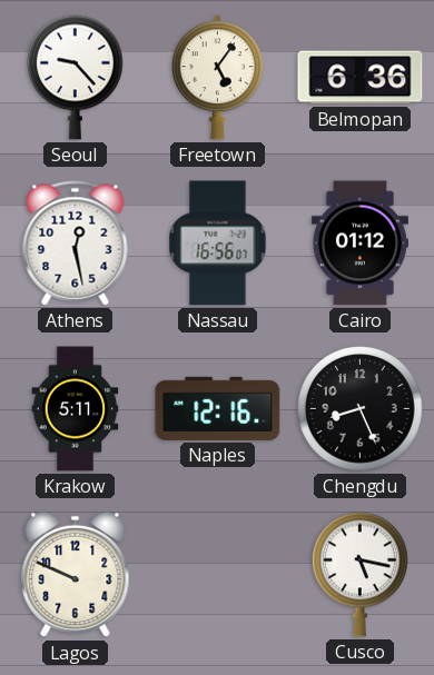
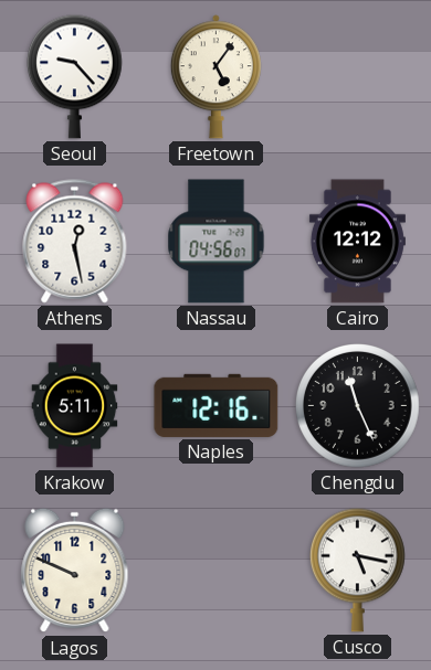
Belmopan: 6:36 -> none
Nassau: 16:56 -> 04:56
Cairo: 01:12 -> 12:12
Chengdu: 8:26 -> 11:26
